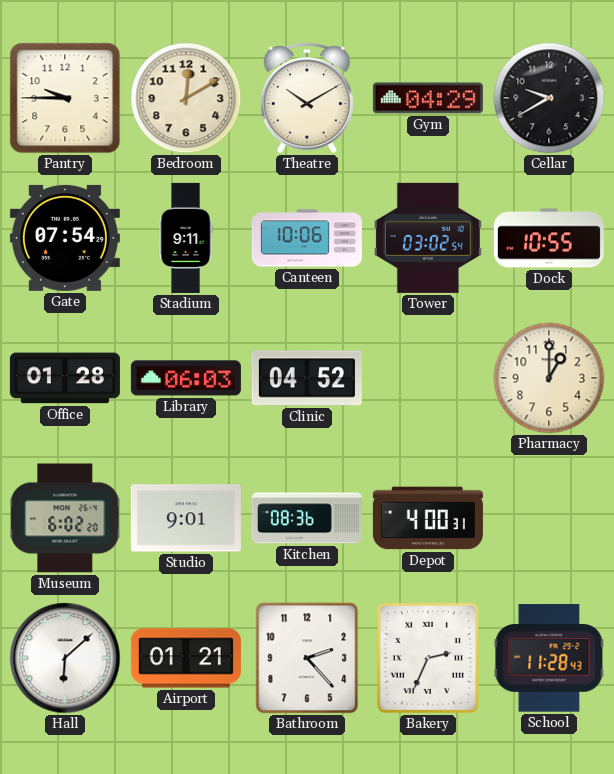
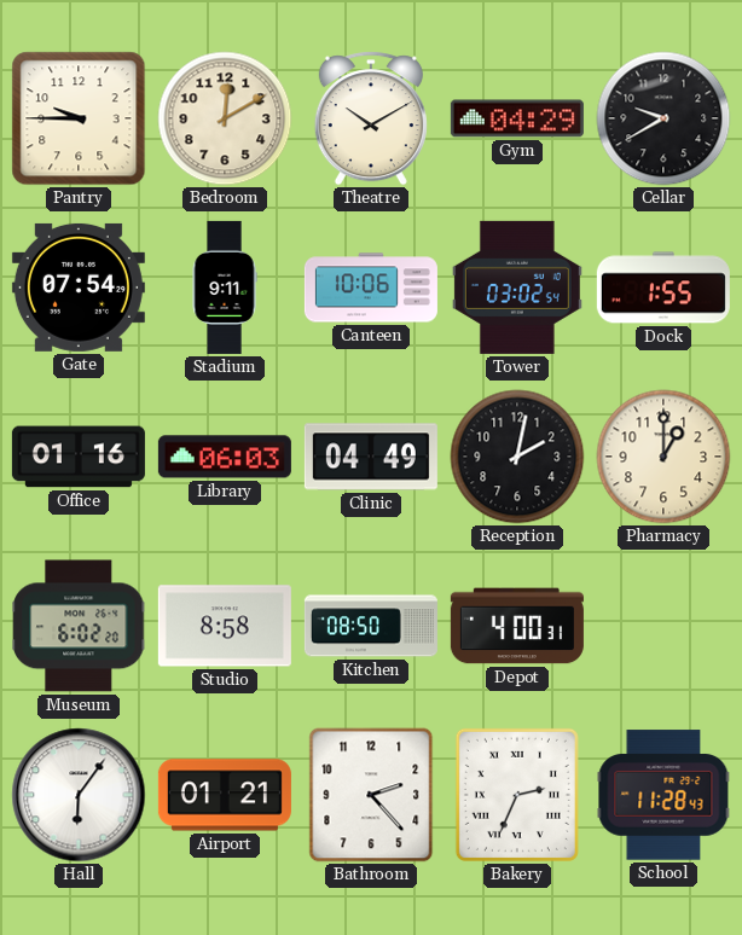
Dock: 10:55 -> 1:55
Office: 01:28 -> 01:16
Clinic: 04:52 -> 04:49
Reception: none -> 2:02
Studio: 9:01 -> 8:58
Kitchen: 08:36 -> 08:50
Hall: 6:08 -> 6:06
